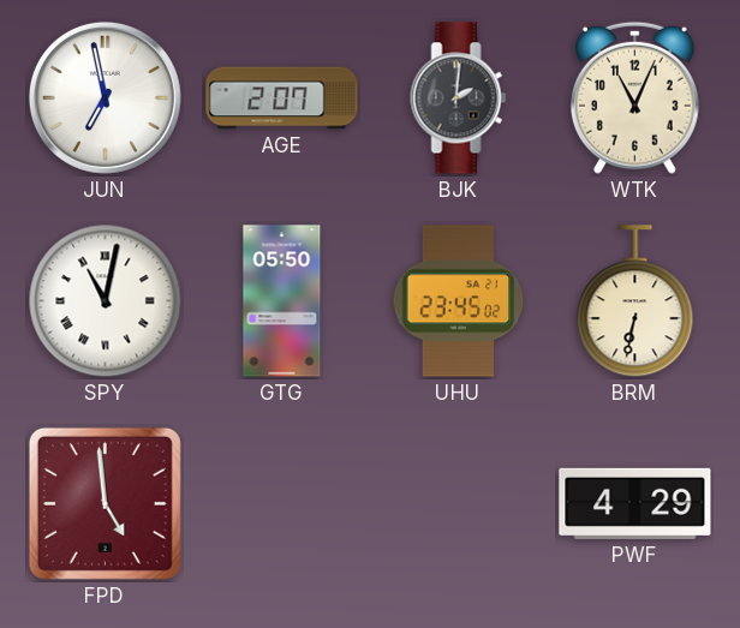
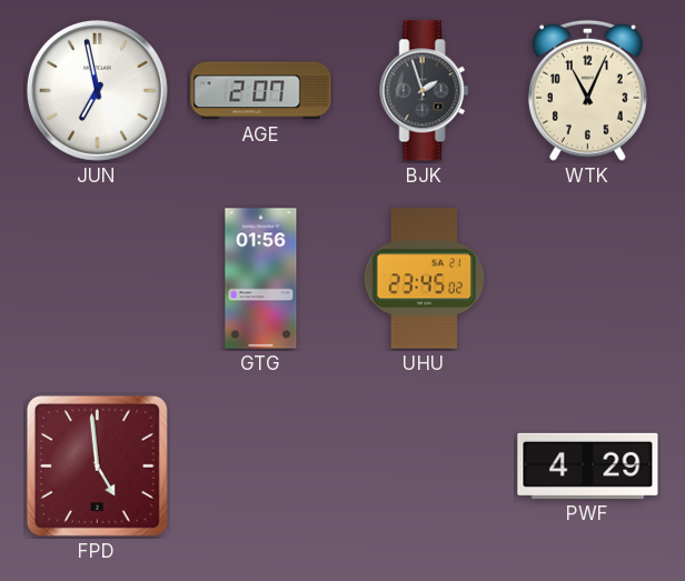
BJK: 2:01 -> 1:57
SPY: 11:02 -> none
GTG: 05:50 -> 01:56
BRM: 6:32 -> none
